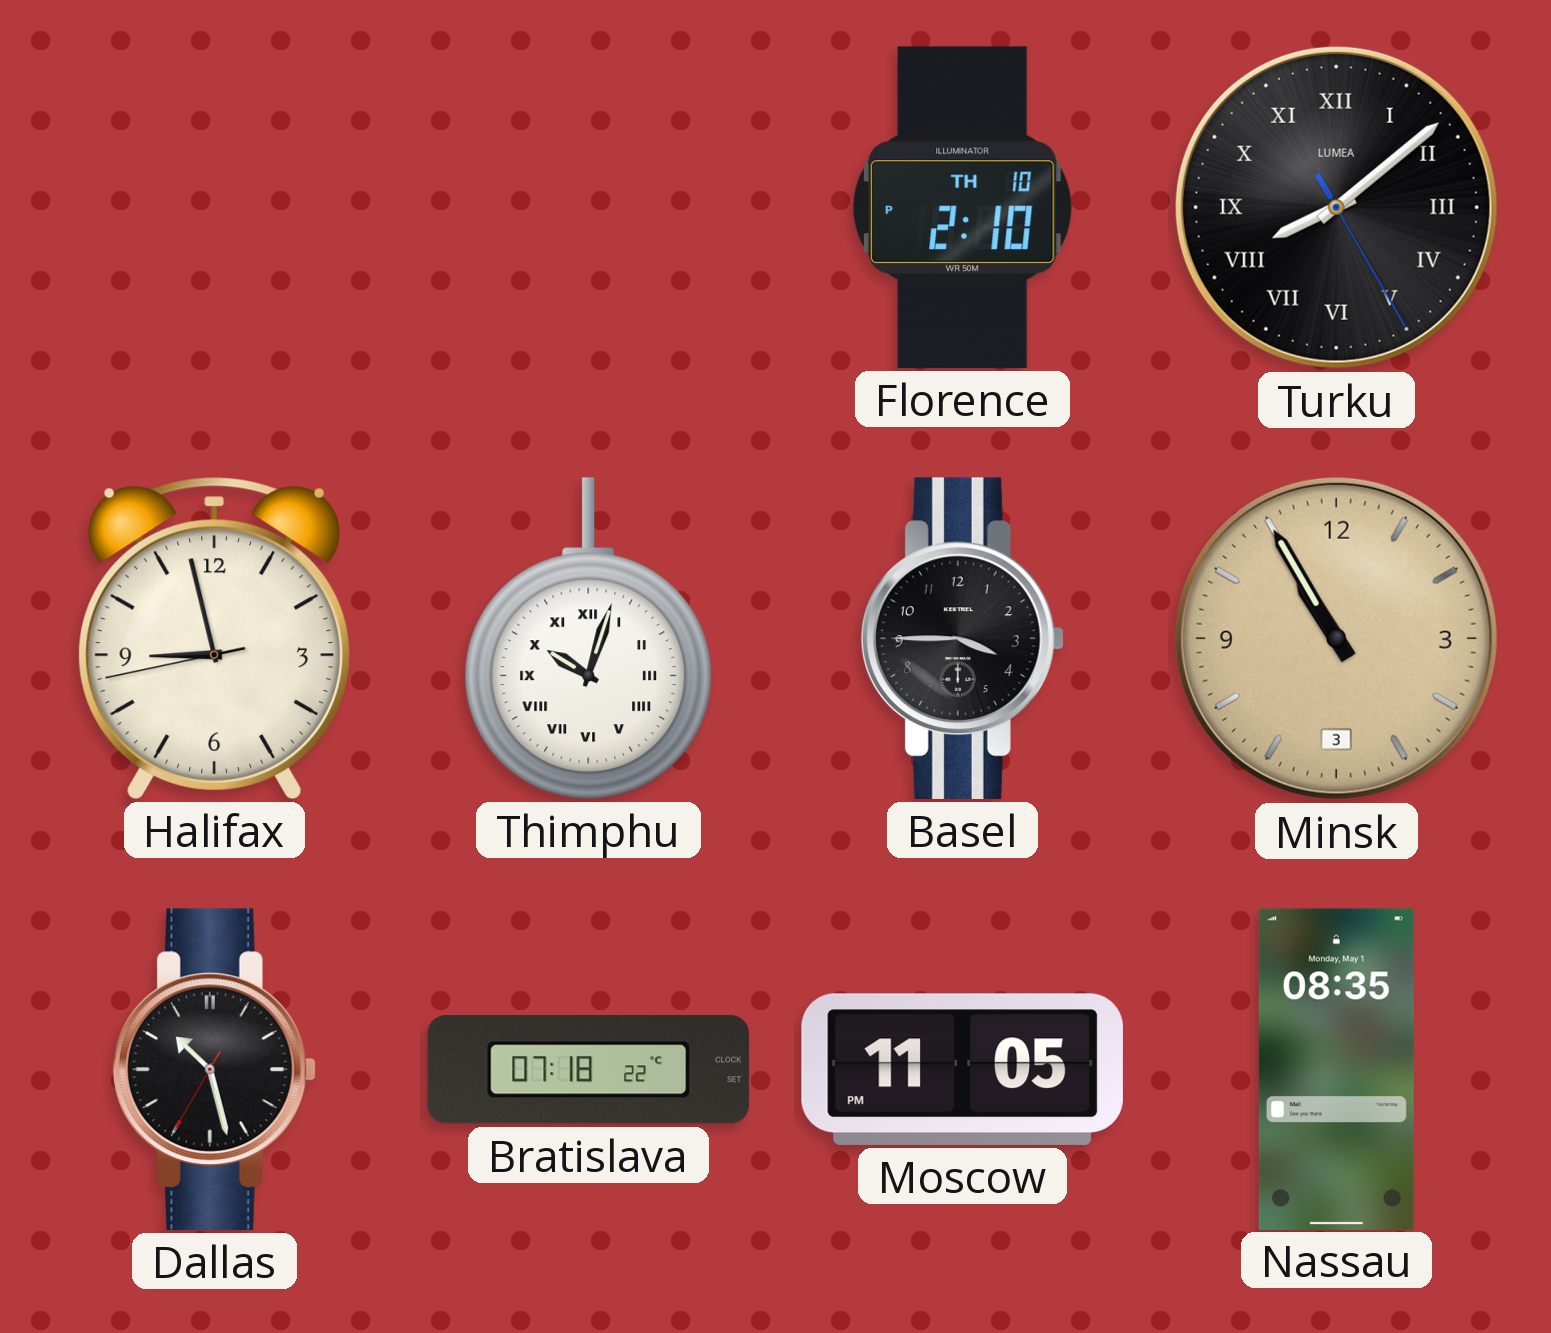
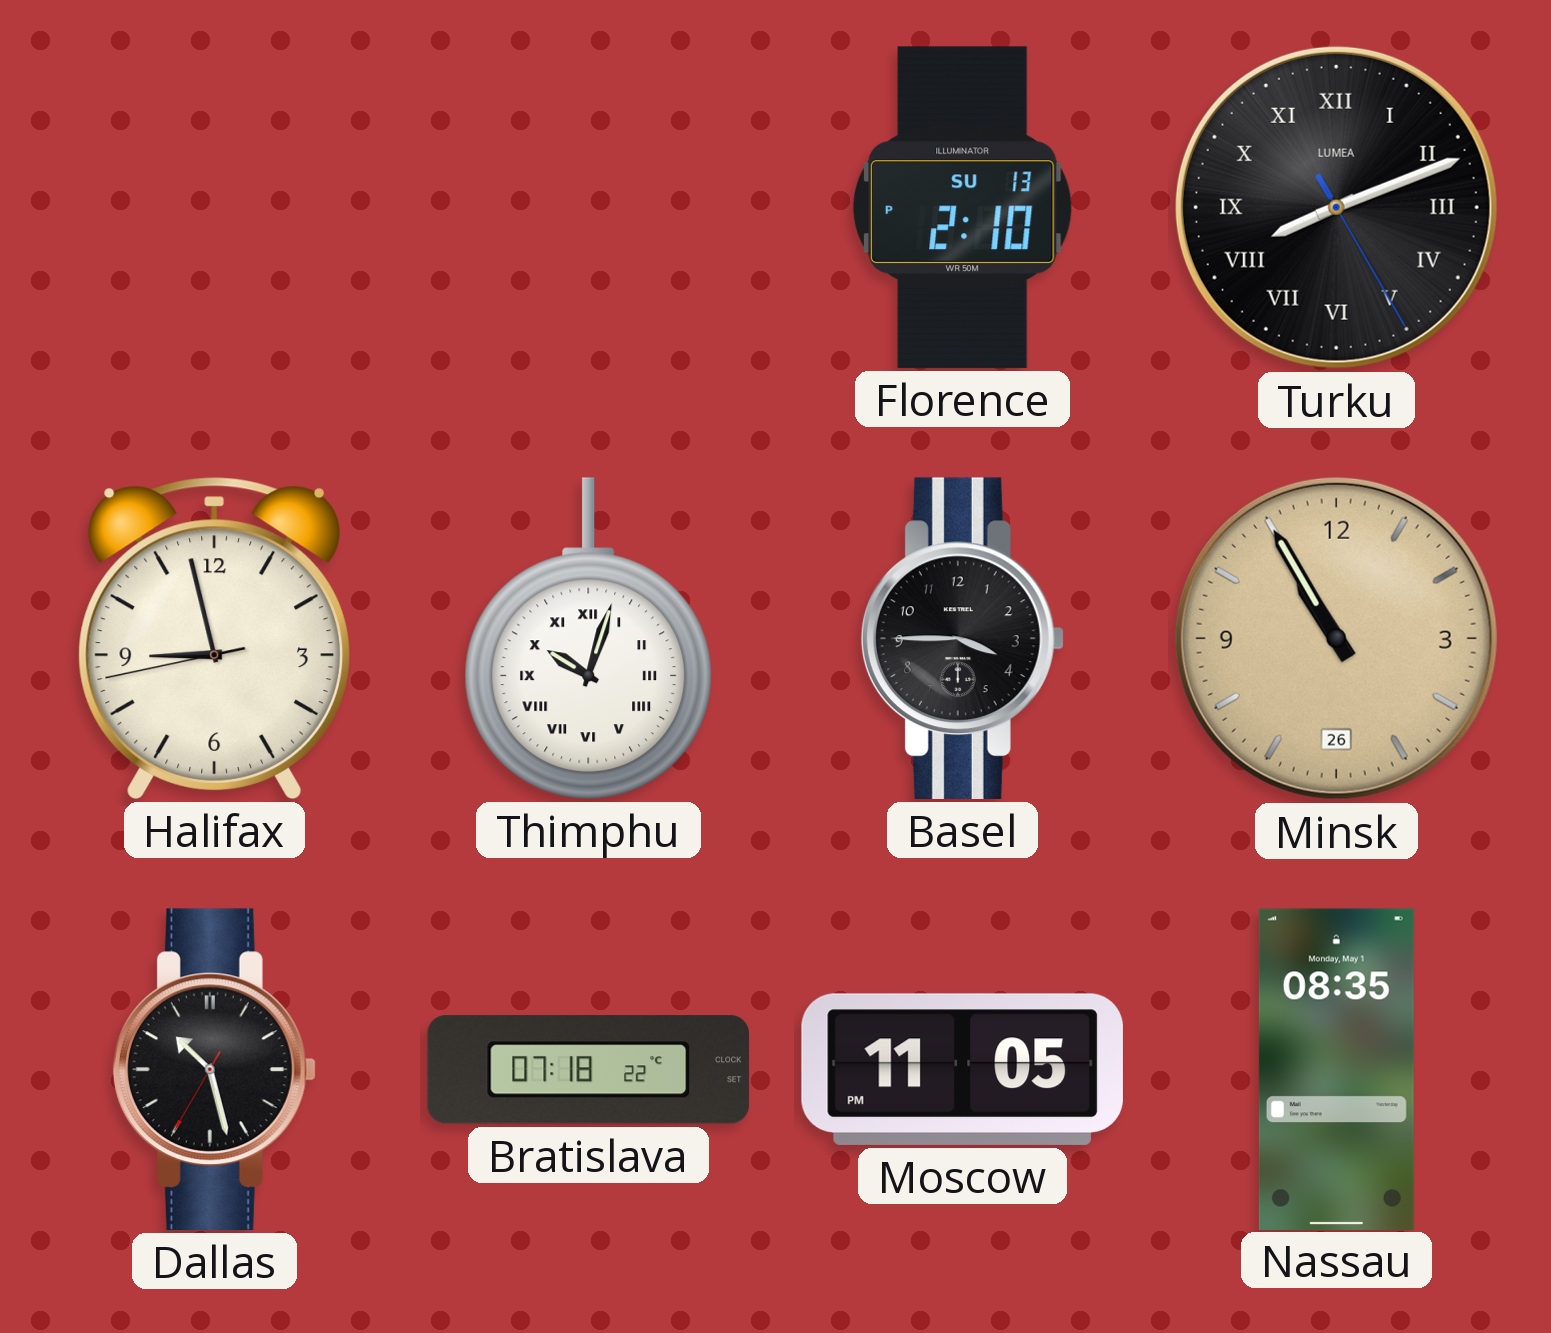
Florence date: TH 10 -> SU 13
Turku: 8:08 -> 8:11
Minsk date: 3 -> 26
